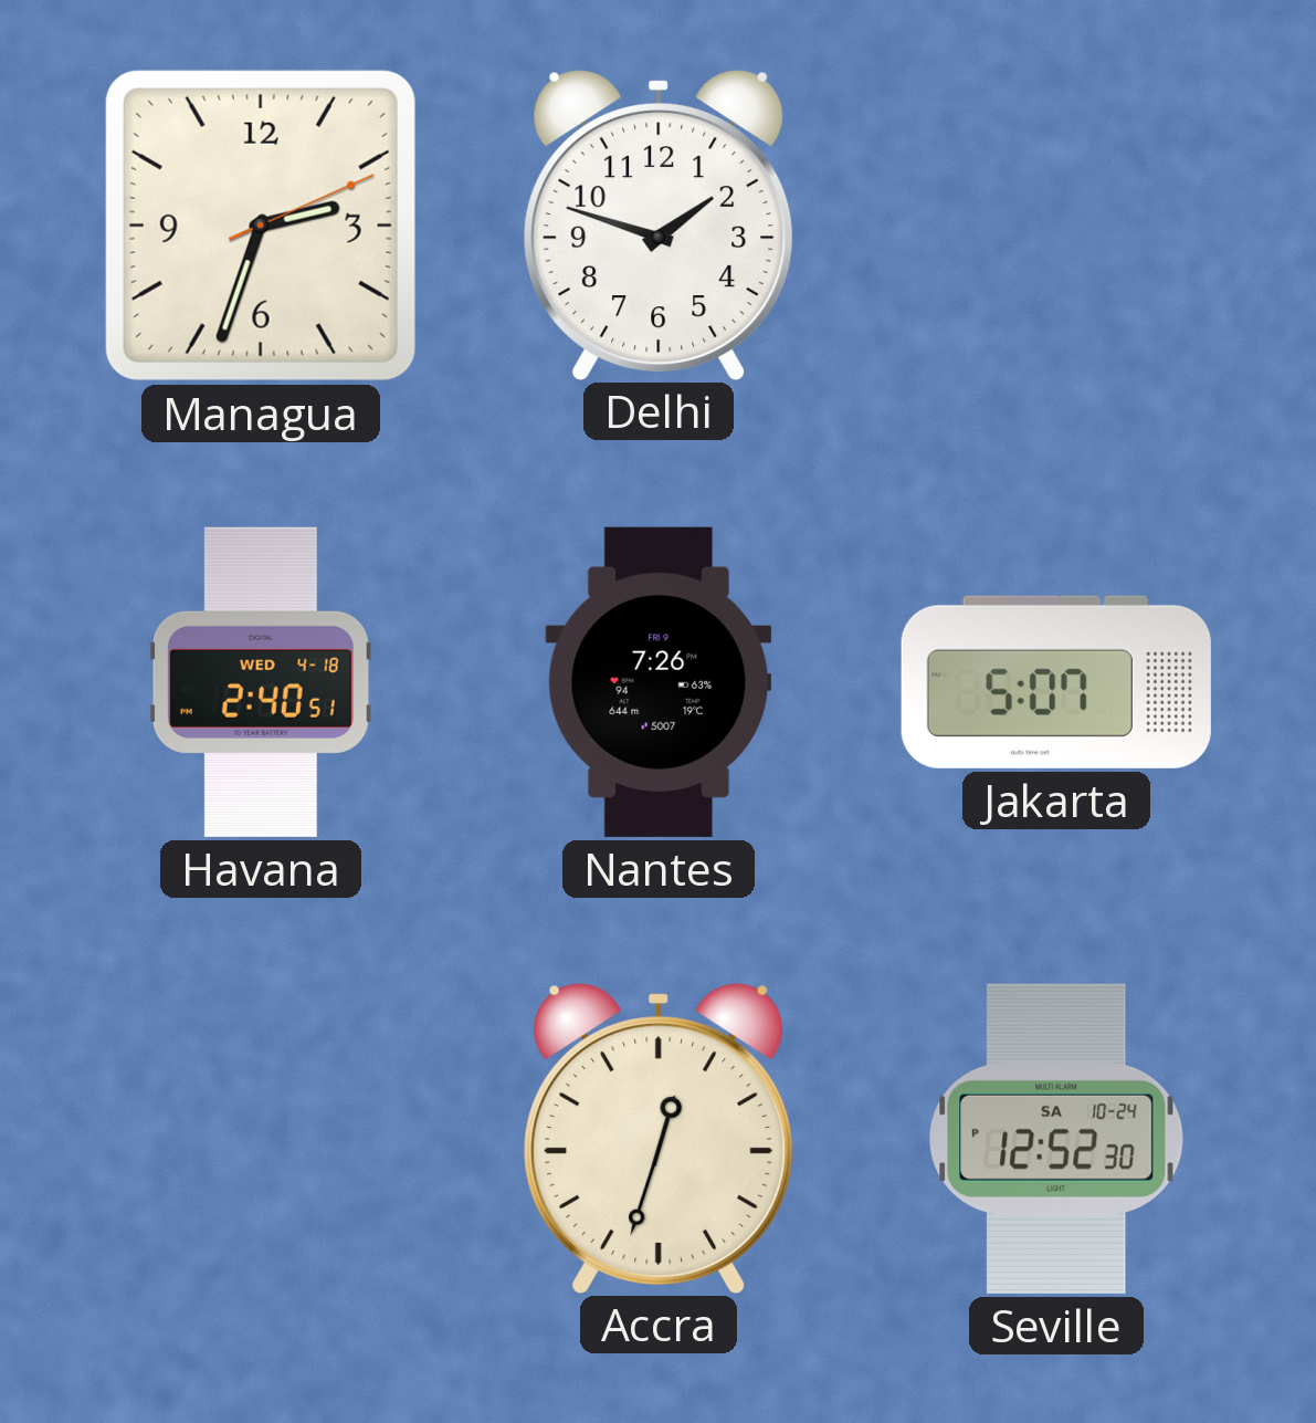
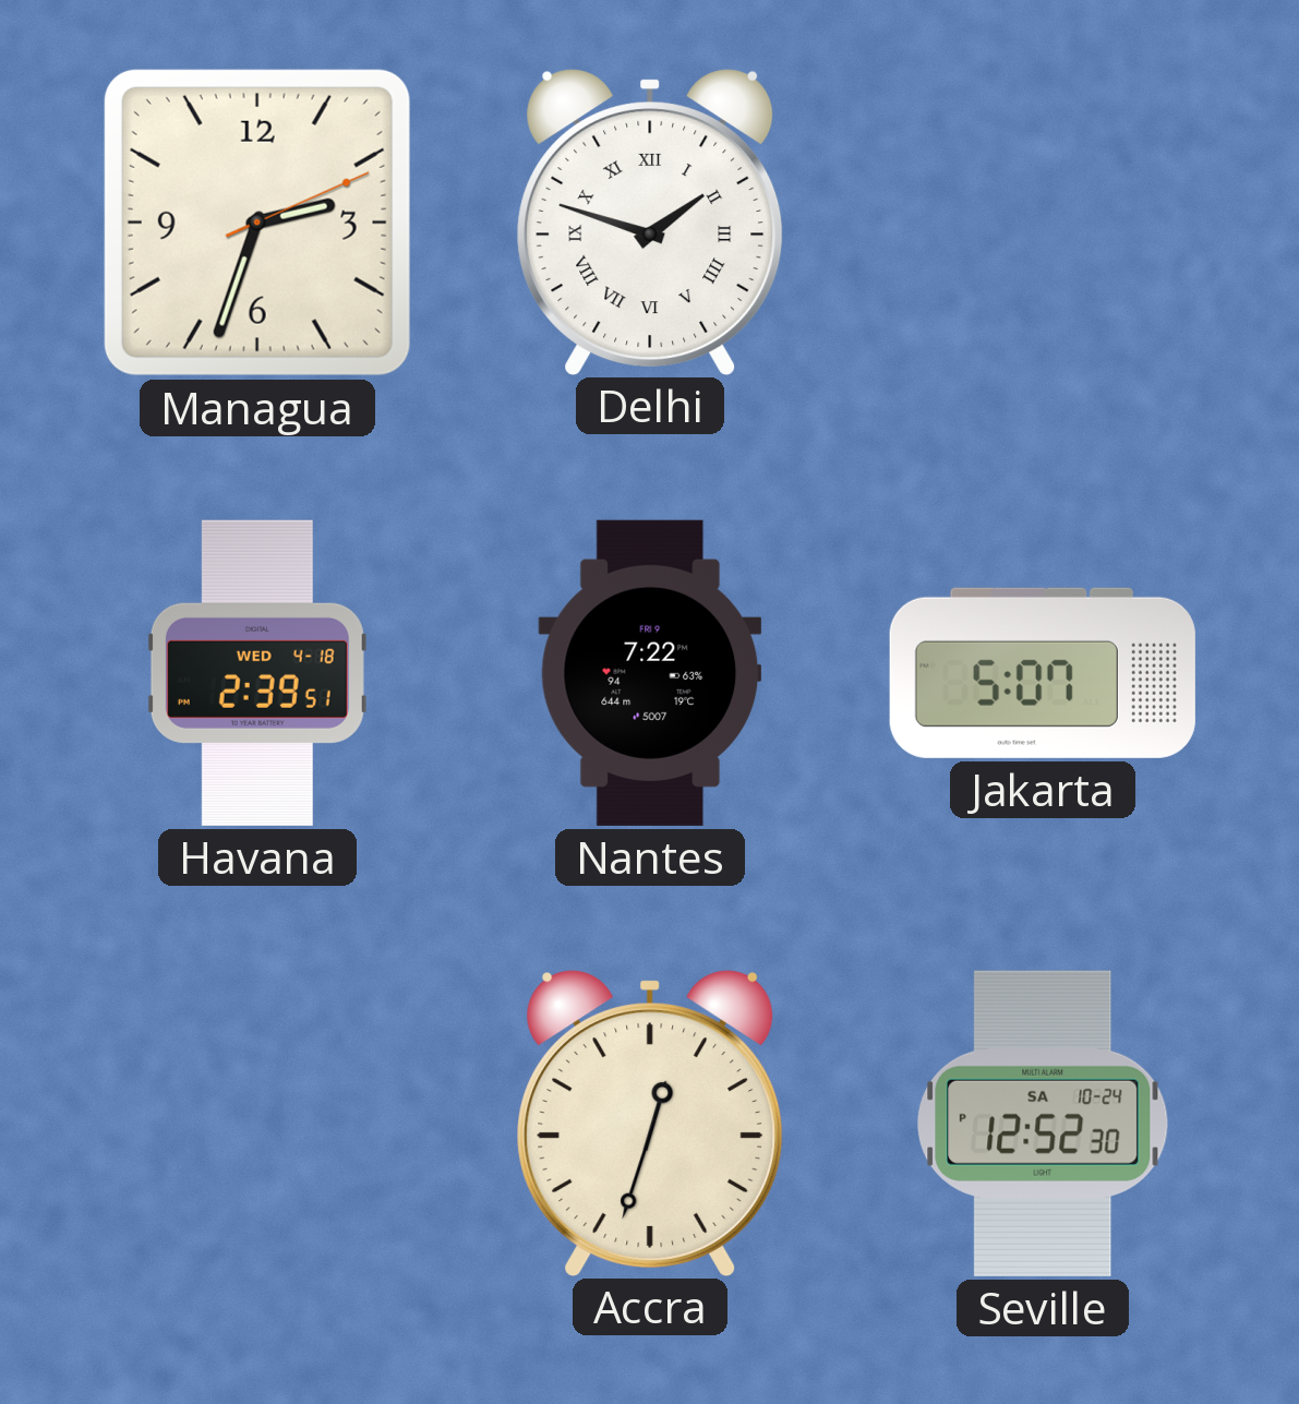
Delhi numerals: Arabic -> Roman
Havana: 2:40 -> 2:39
Nantes: 7:26 -> 7:22
